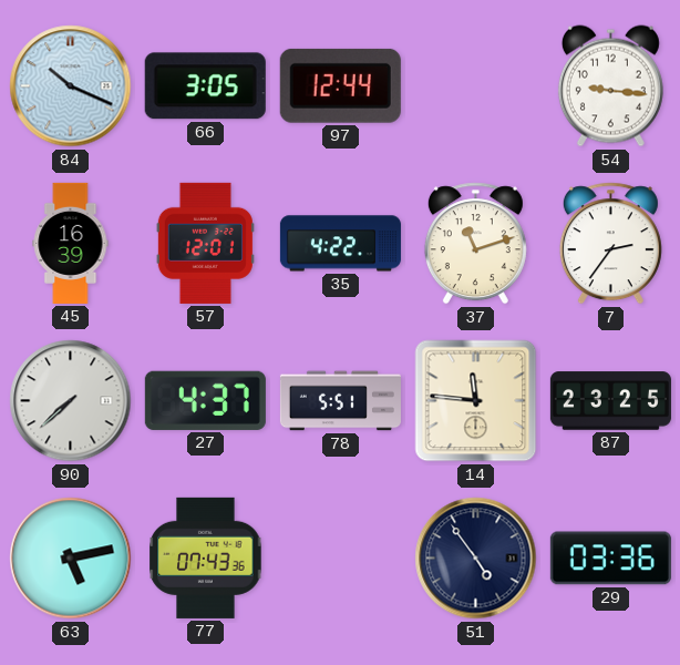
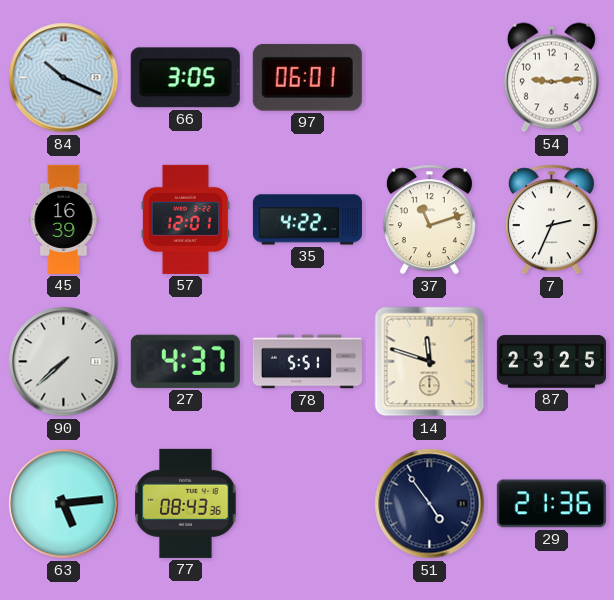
97: 12:44 -> 06:01
54: 9:16 -> 9:14
7: 2:36 -> 2:34
14: 11:46 -> 11:48
63: 5:13 -> 5:14
77: 07:43 -> 08:43
29: 03:36 -> 21:36
